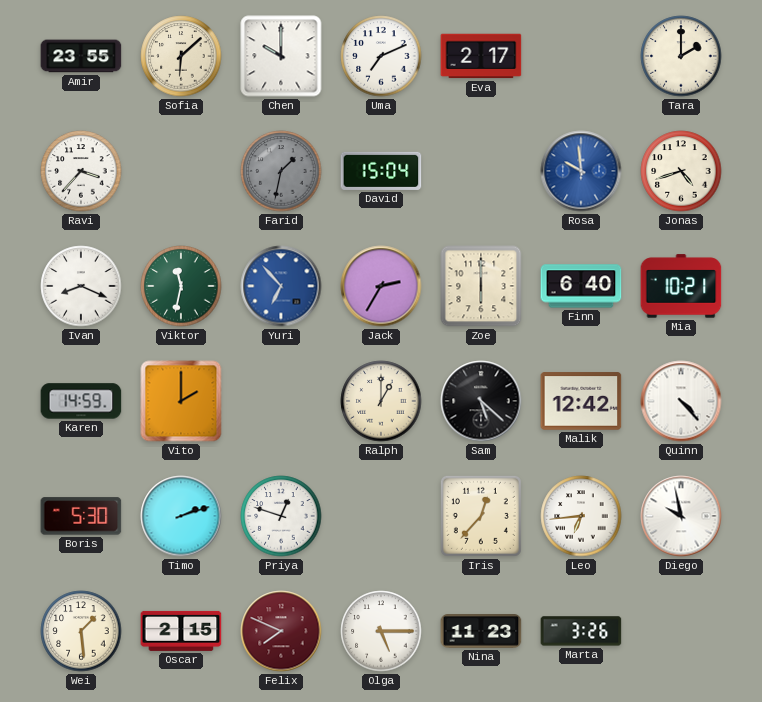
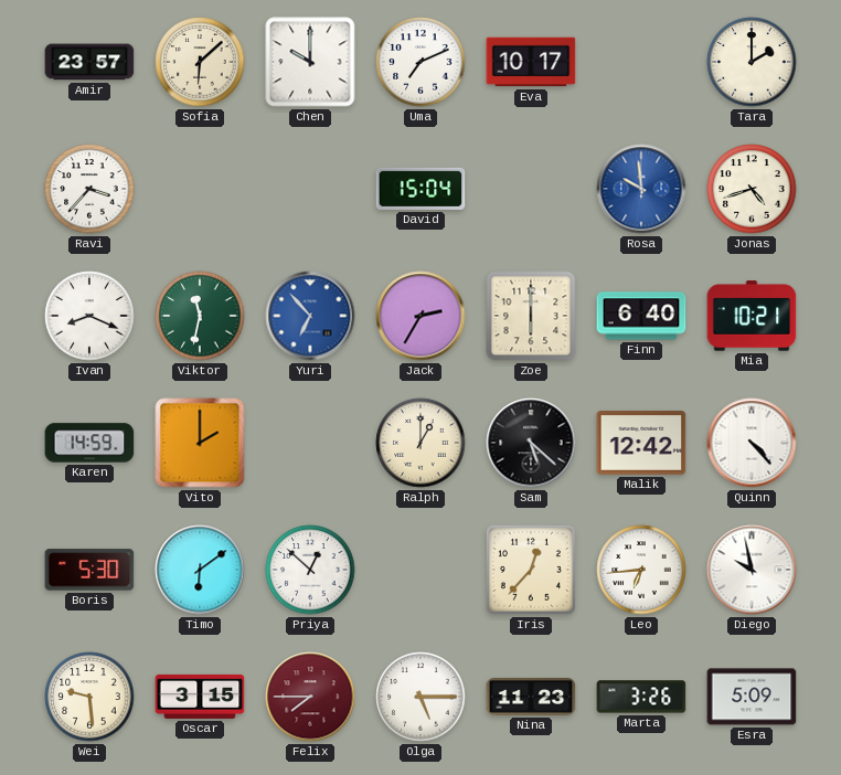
Amir: 23:55 -> 23:57
Eva: 2:17 -> 10:17
Farid: 1:32 -> none
Timo: 2:12 -> 6:09
Priya: 12:48 -> 12:52
Wei: 1:29 -> 9:29
Oscar: 2:15 -> 3:15
Felix: 7:49 -> 7:45
Esra: none -> 5:09
